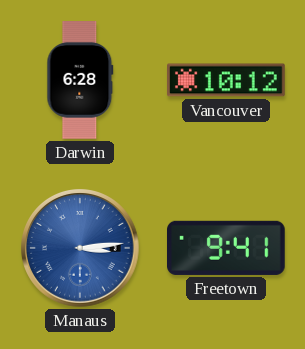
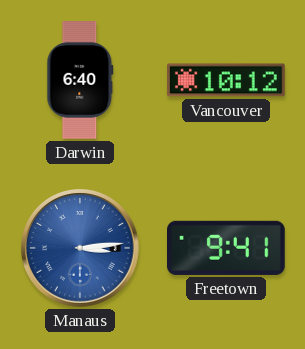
Darwin: 6:28 -> 6:40
